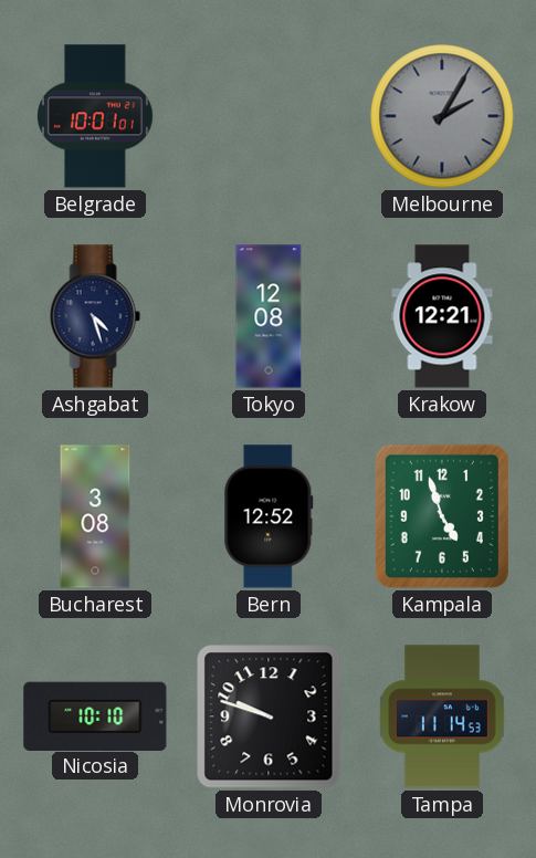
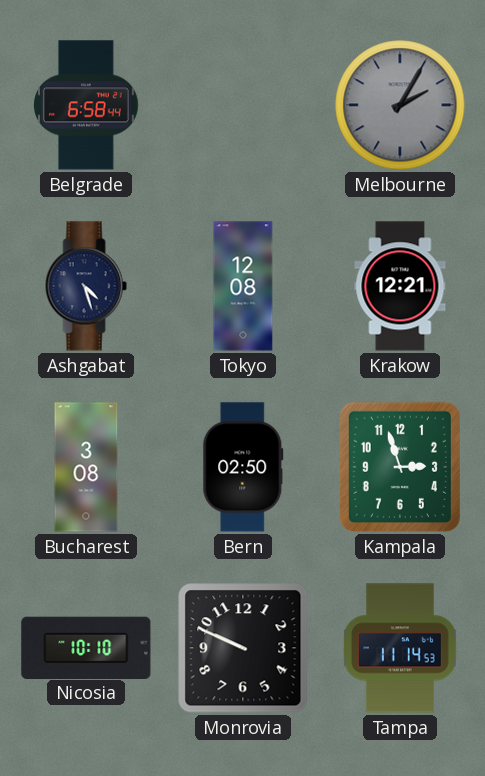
Belgrade: 10:01 -> 6:58
Bern: 12:52 -> 02:50
Kampala: 4:57 -> 2:57
Monrovia: 9:48 -> 9:49
